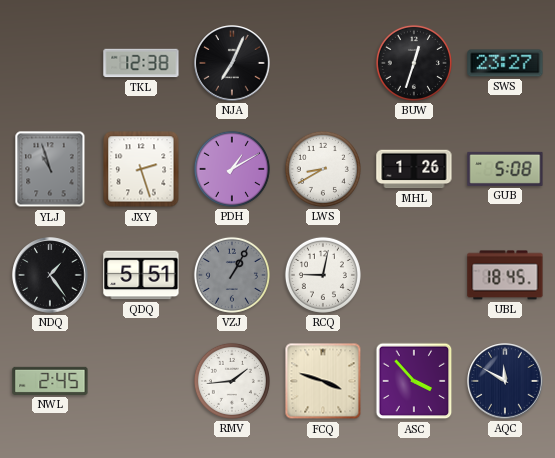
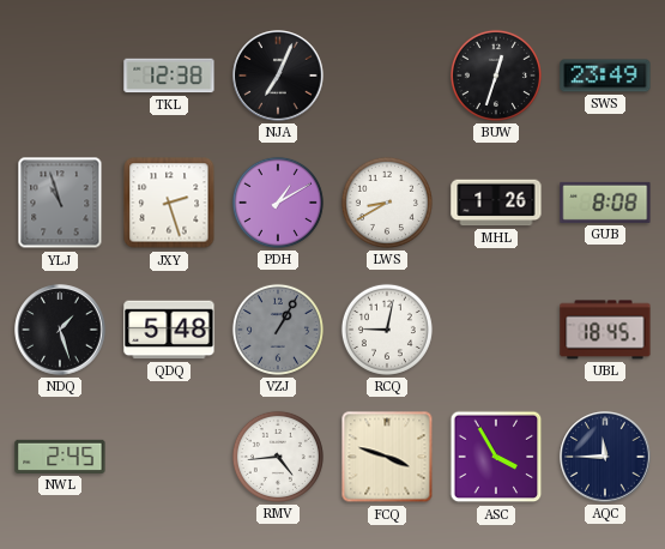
SWS: 23:27 -> 23:49
GUB: 5:08 -> 8:08
NDQ: 1:24 -> 1:27
QDQ: 5:51 -> 5:48
RMV: 1:44 -> 4:44
ASC: 3:53 -> 3:55
AQC: 11:50 -> 11:45
